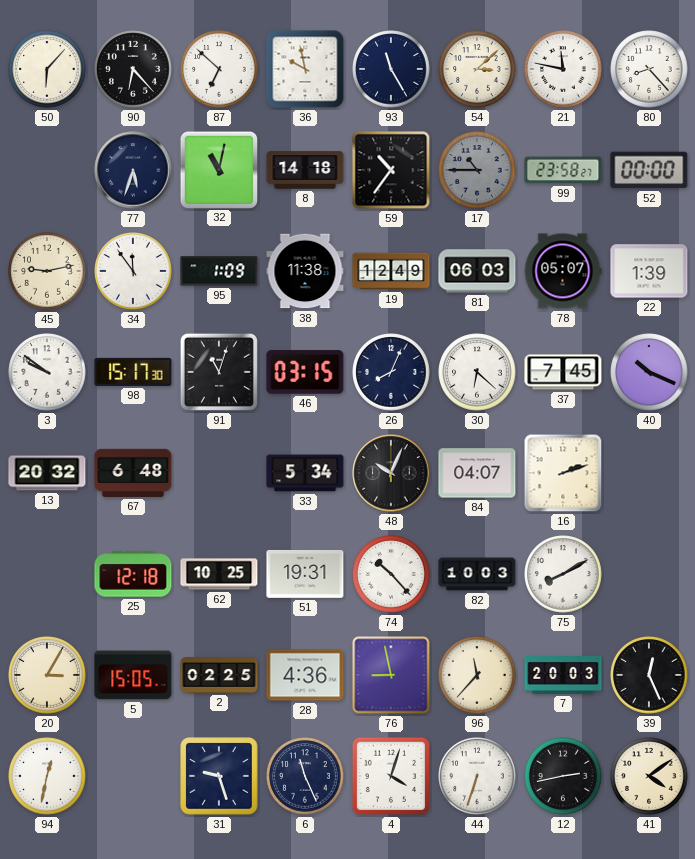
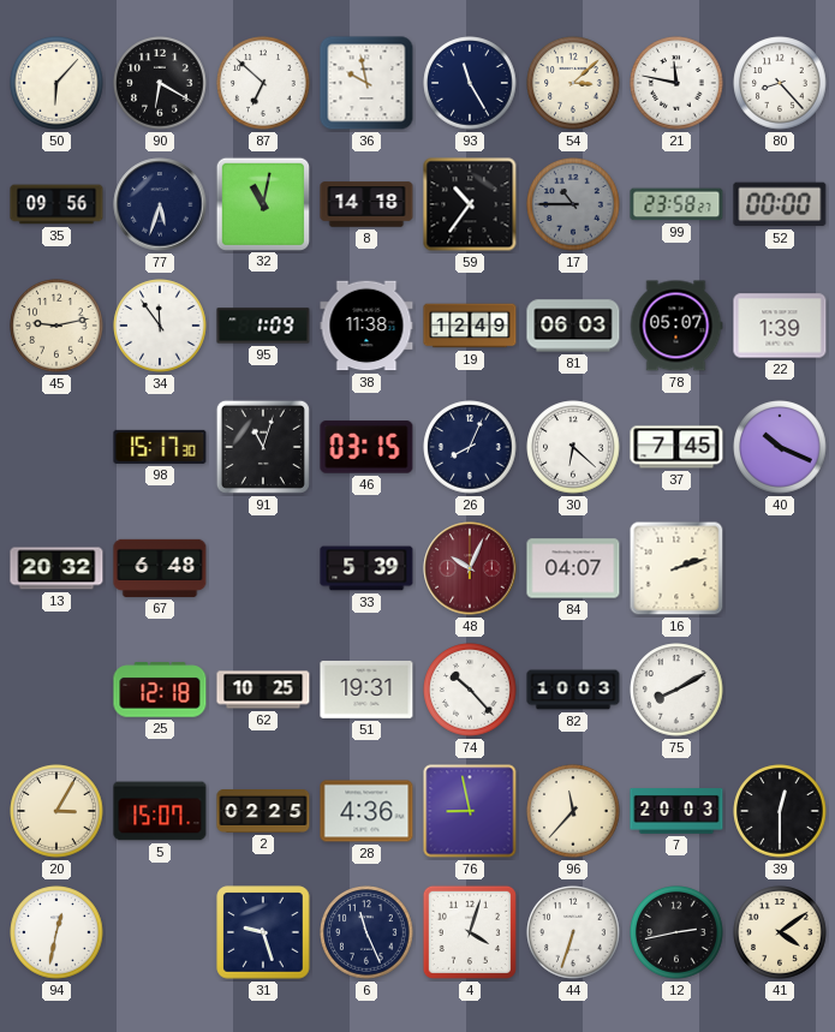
90: 6:23 -> 6:20
35: none -> 09:56
3: 9:51 -> none
33: 5:34 -> 5:39
48 dial: black -> burgundy
5: 15:05 -> 15:07
39: 12:26 -> 12:30
